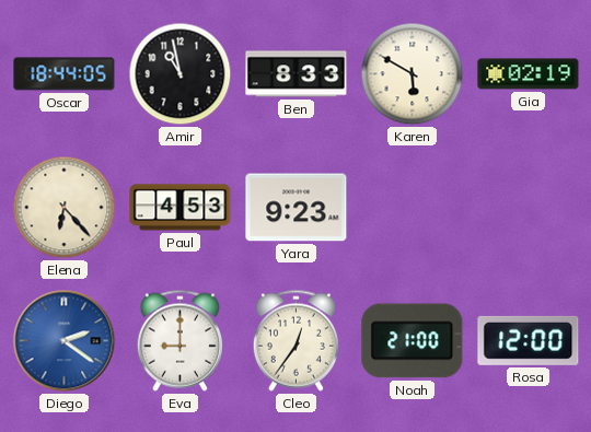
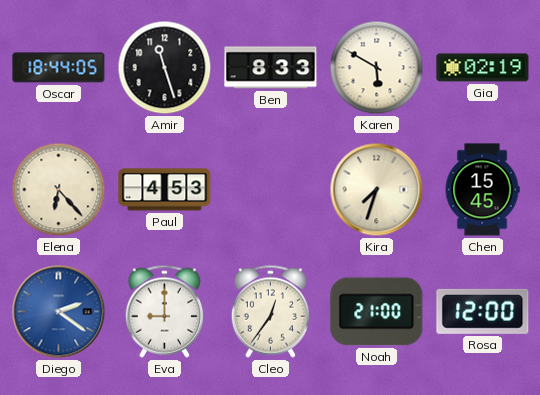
Amir: 10:58 -> 11:27
Yara: 9:23 -> none
Kira: none -> 7:33
Chen: none -> 15:45
